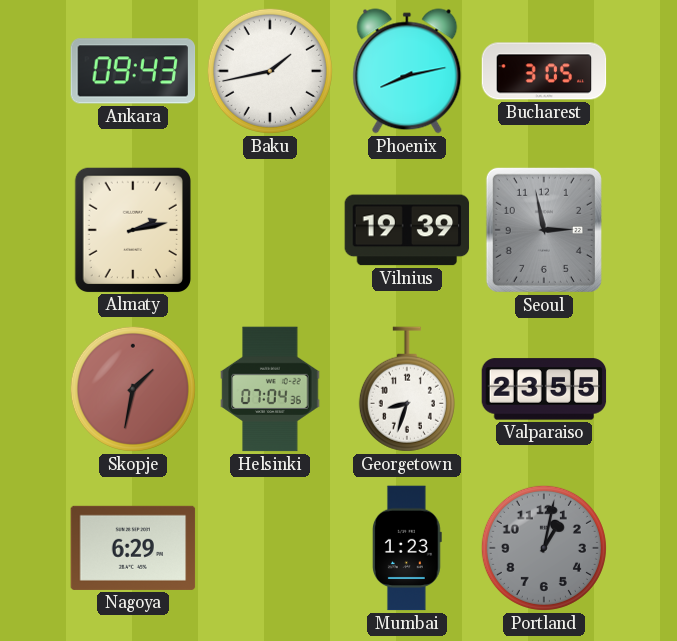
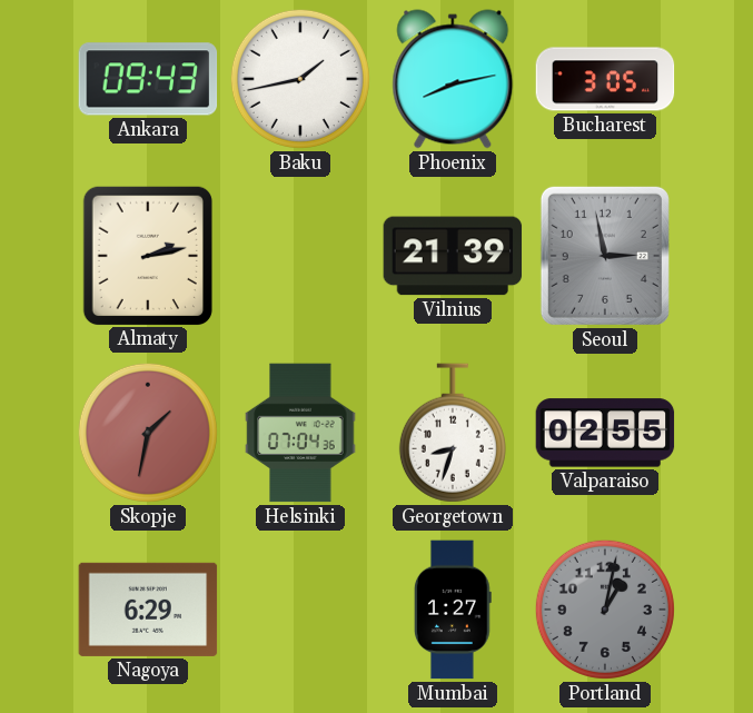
Vilnius: 19:39 -> 21:39
Valparaiso: 23:55 -> 02:55
Mumbai: 1:23 -> 1:27
